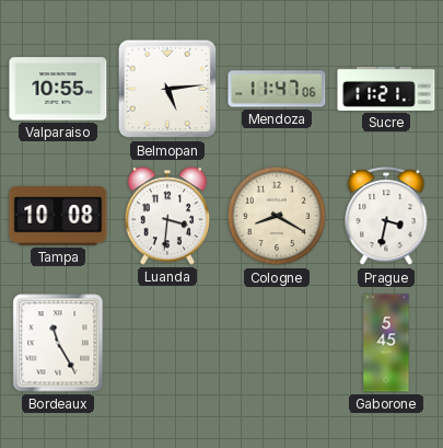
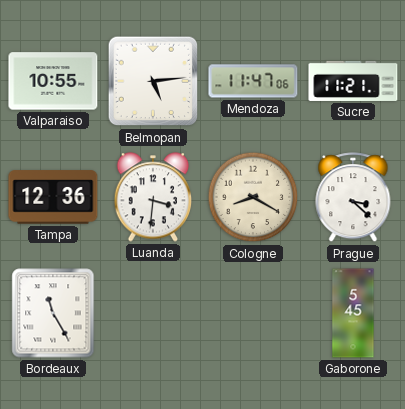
Tampa: 10:08 -> 12:36
Prague: 3:32 -> 3:22
